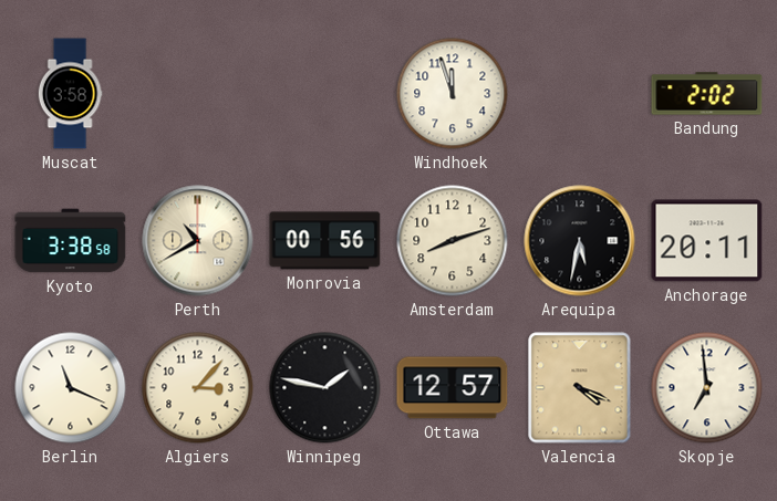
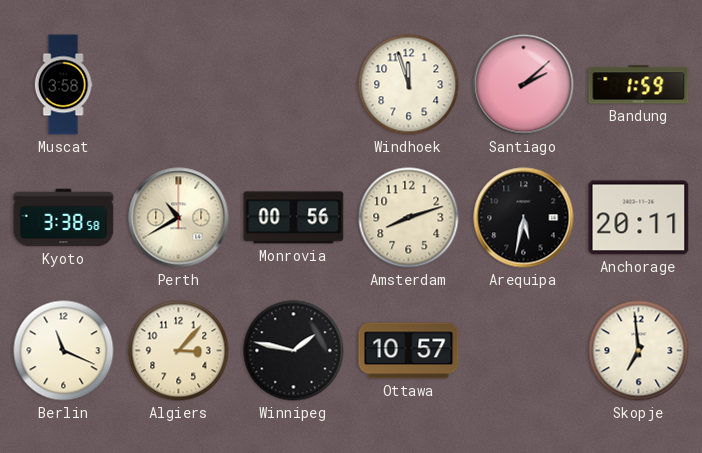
Santiago: none -> 2:08
Bandung: 2:02 -> 1:59
Ottawa: 12:57 -> 10:57
Valencia: 4:19 -> none
